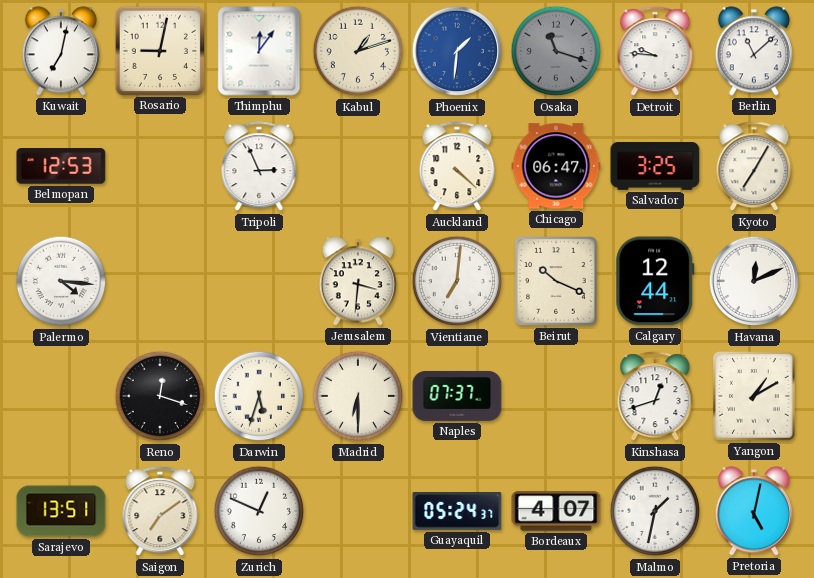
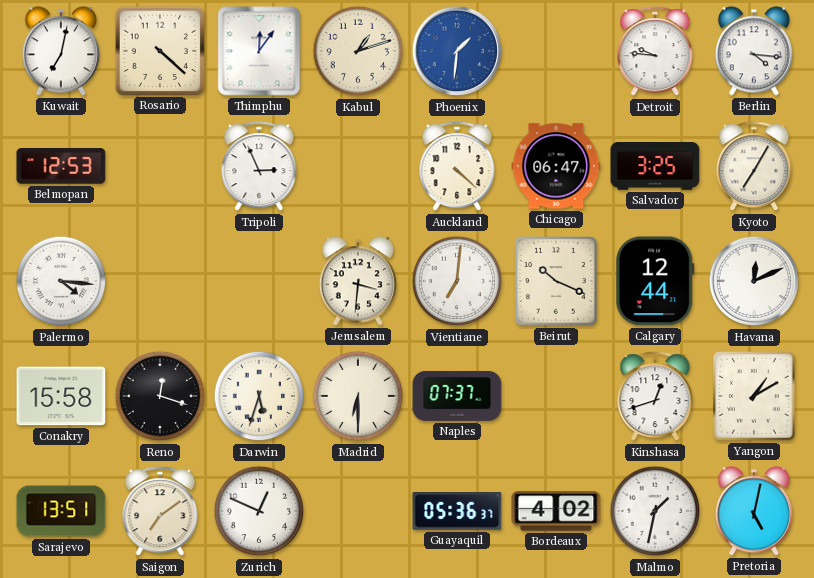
Rosario: 9:02 -> 4:22
Osaka: 11:18 -> none
Berlin: 11:08 -> 4:16
Conakry: none -> 15:58
Guayaquil: 05:24 -> 05:36
Bordeaux: 4:07 -> 4:02
